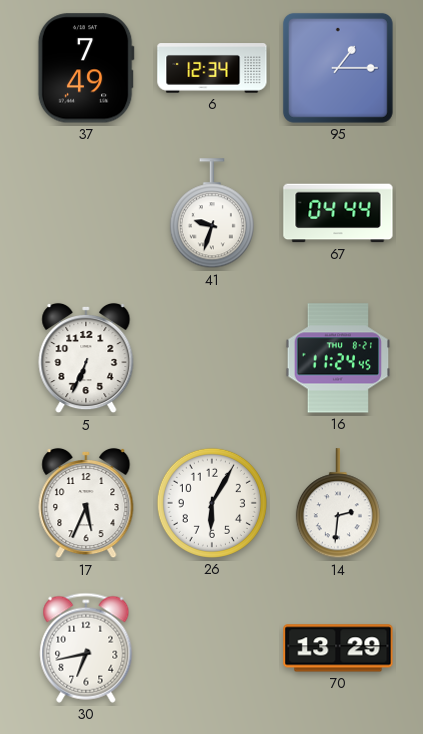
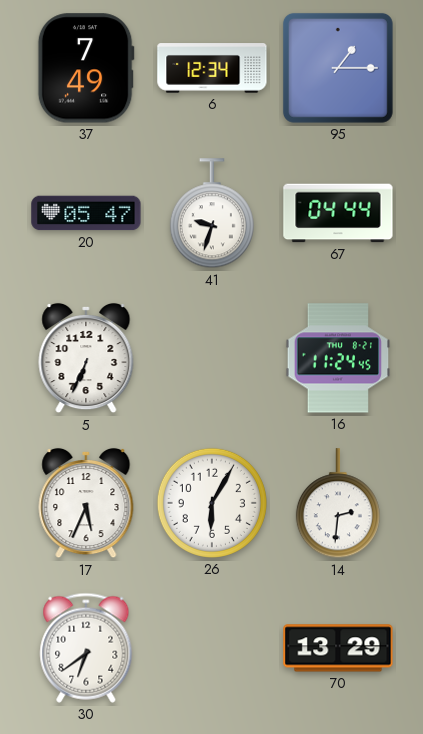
20: none -> 05:47
30: 6:43 -> 6:39
